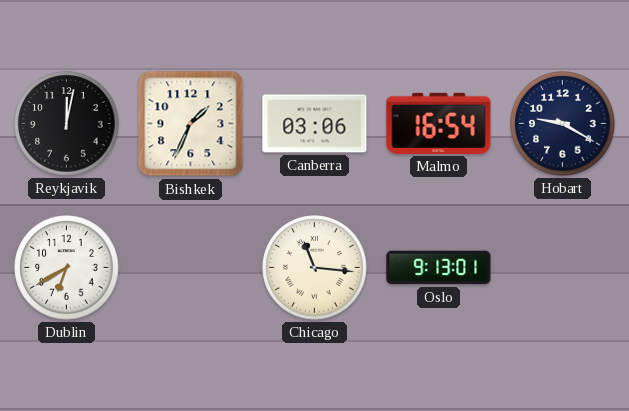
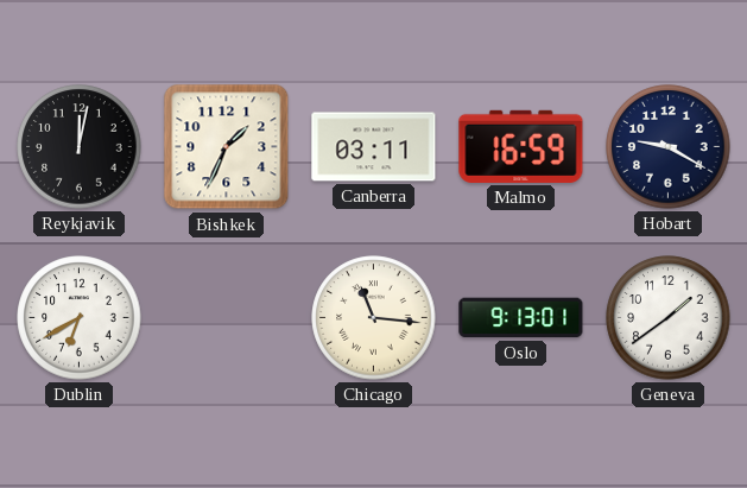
Canberra: 03:06 -> 03:11
Malmo: 16:54 -> 16:59
Geneva: none -> 1:39
